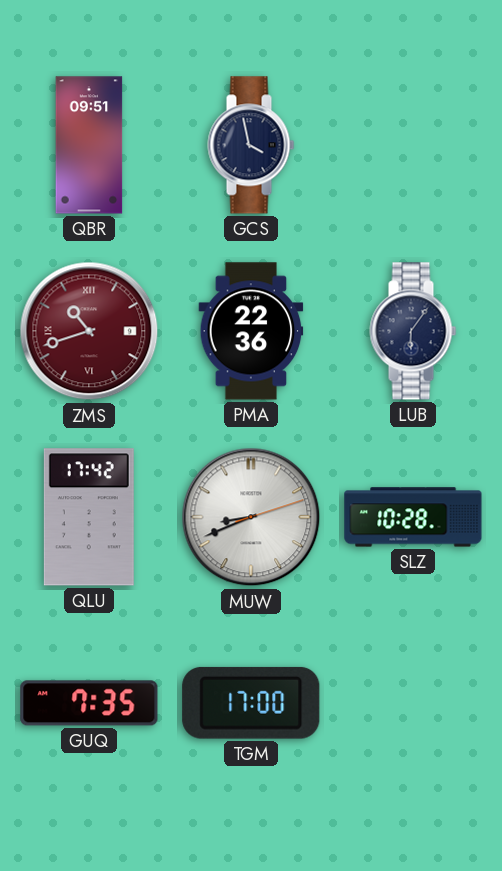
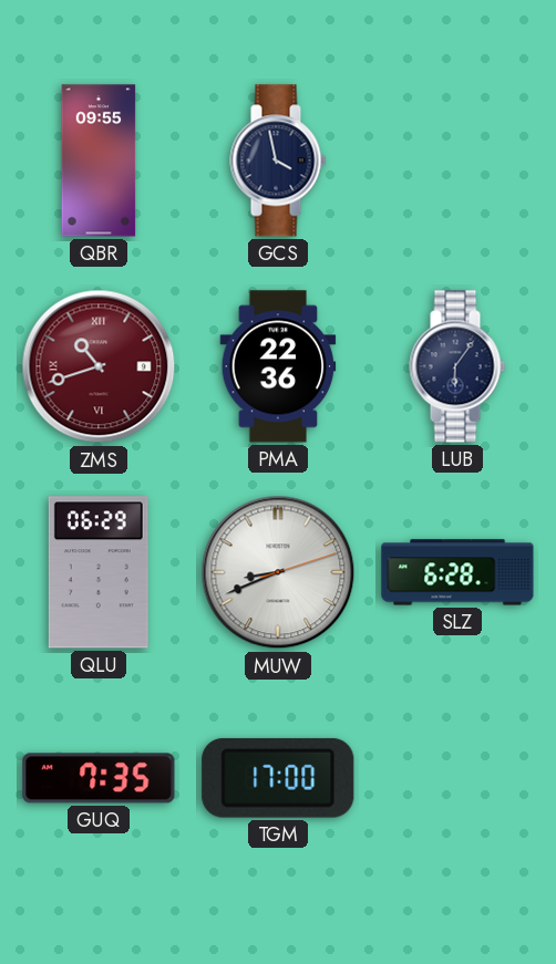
QBR: 09:51 -> 09:55
QLU: 17:42 -> 06:29
SLZ: 10:28 -> 6:28
